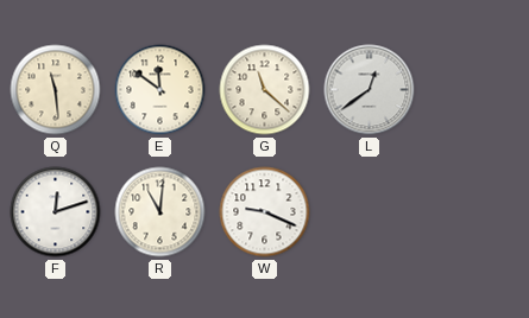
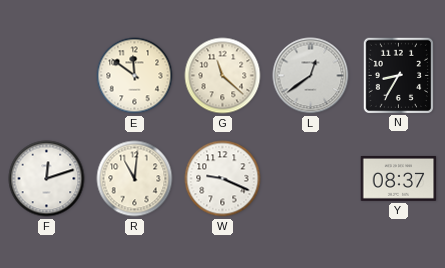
Q: 11:29 -> none
N: none -> 8:35
Y: none -> 08:37
